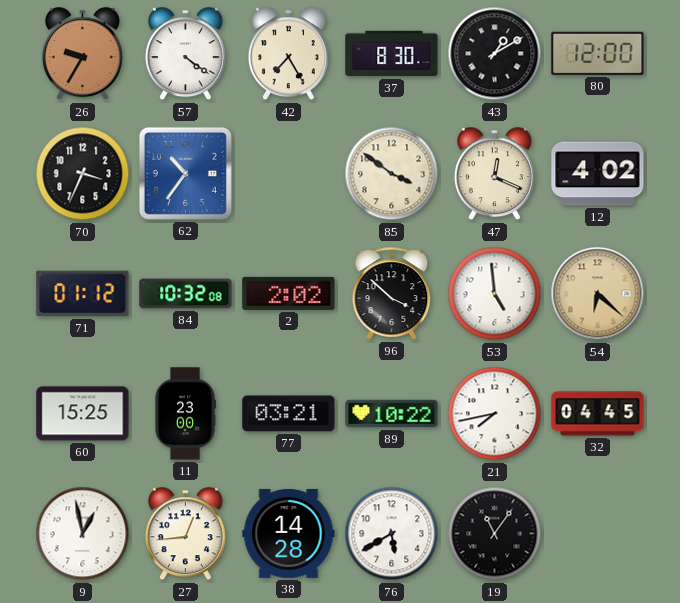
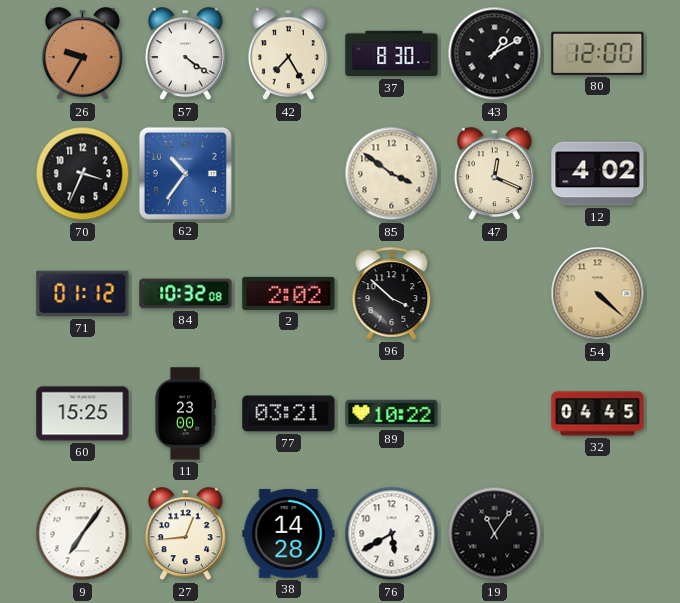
53: 4:59 -> none
54: 6:22 -> 4:22
21: 7:43 -> none
9: 12:58 -> 7:06
